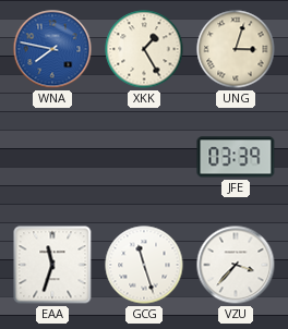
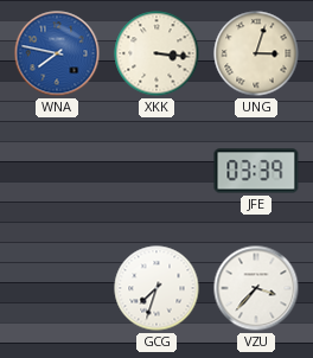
XKK: 1:25 -> 3:16
EAA: 11:33 -> none
GCG: 11:27 -> 7:33
